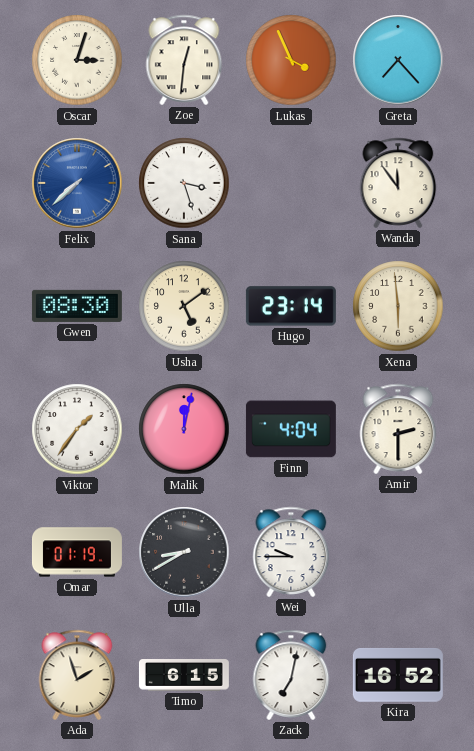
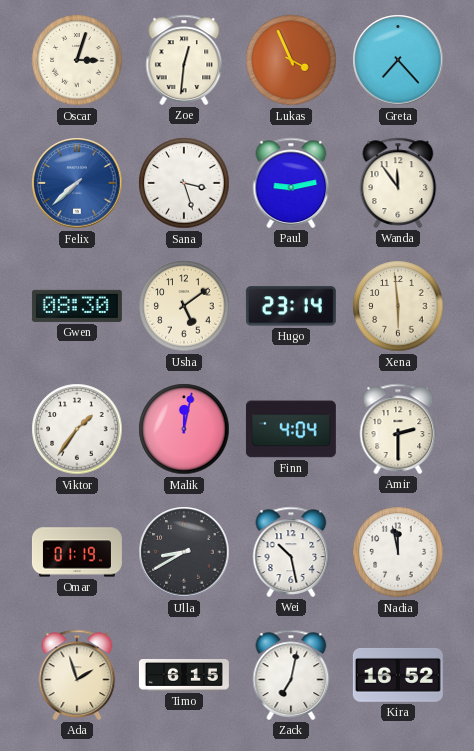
Paul: none -> 9:13
Wei: 9:45 -> 10:28
Nadia: none -> 11:58
